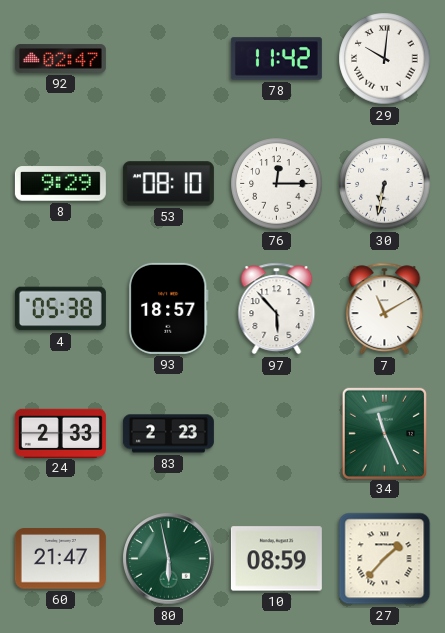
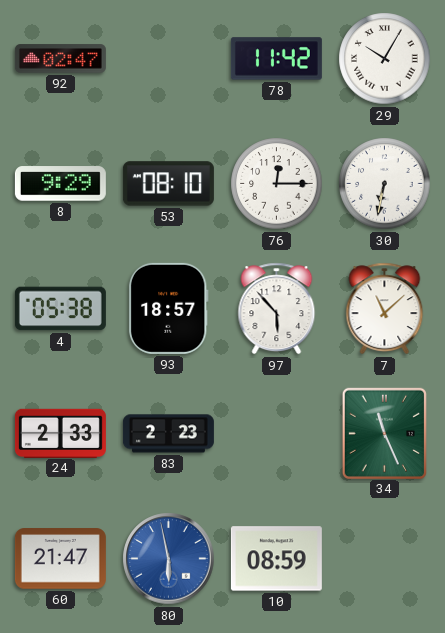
29: 10:01 -> 10:05
7: 11:10 -> 11:08
80 dial: green -> blue
27: 1:37 -> none
